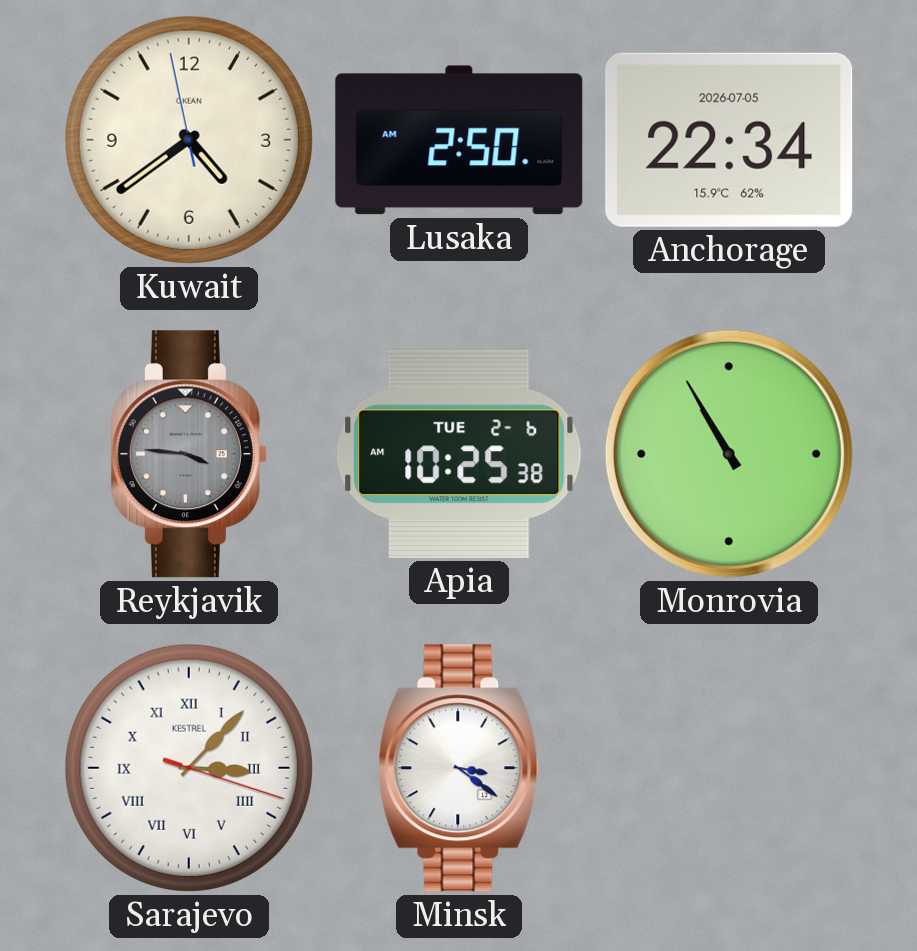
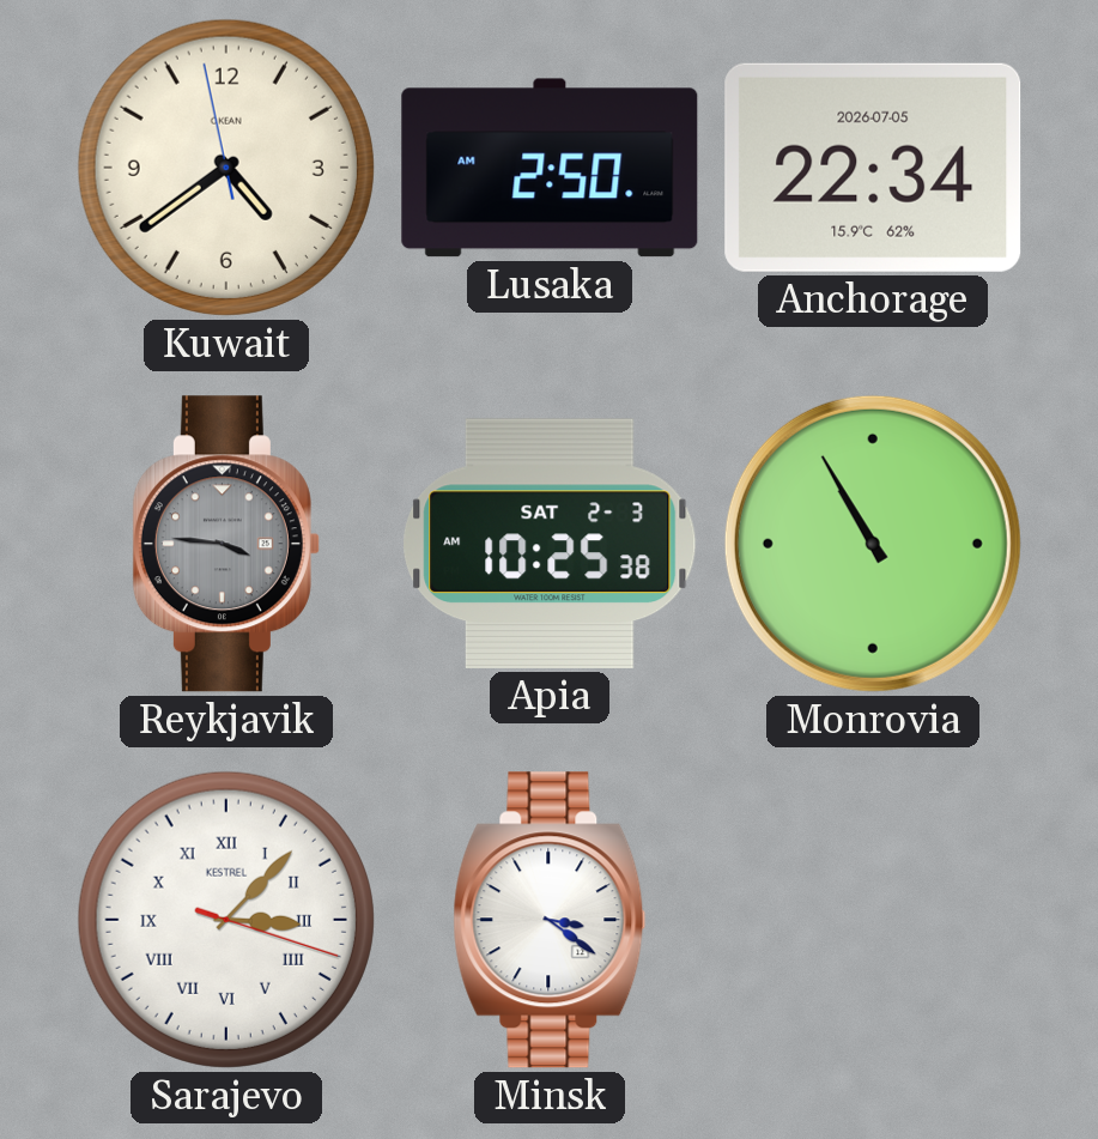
Apia date: TUE 2-6 -> SAT 2-3
